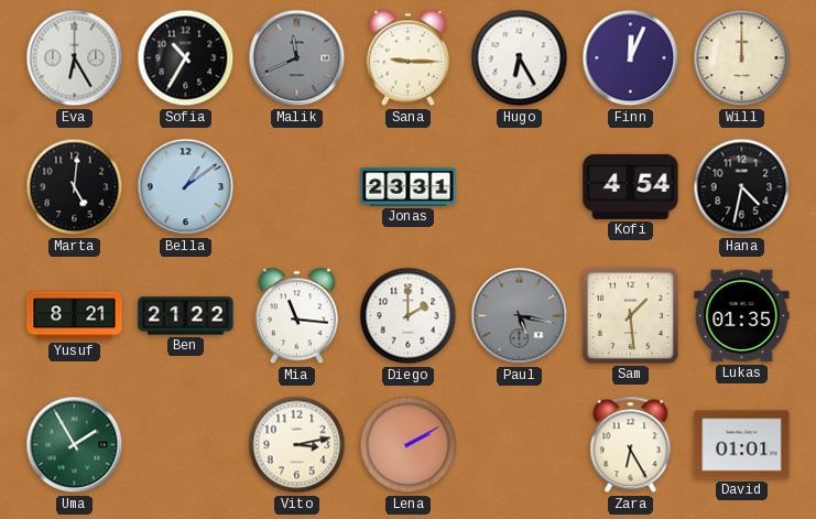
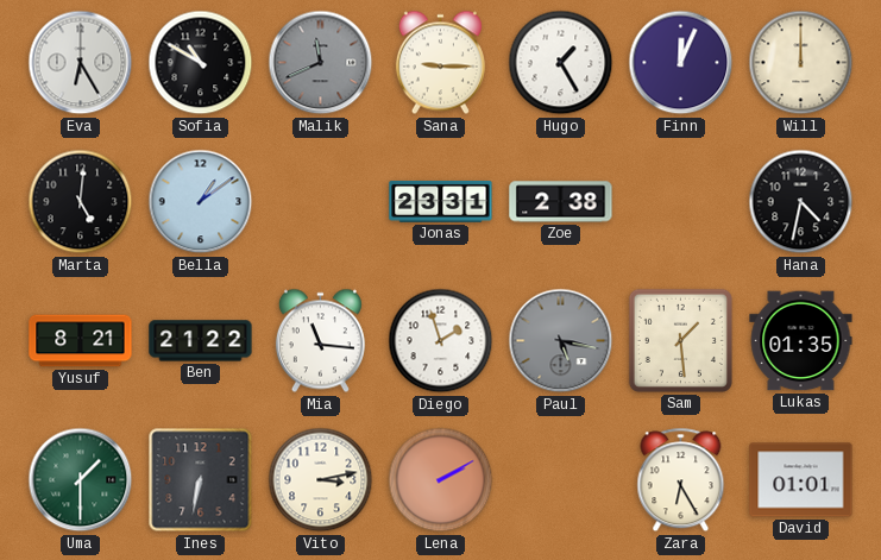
Sofia: 10:35 -> 10:50
Hugo: 6:25 -> 1:25
Zoe: none -> 2:38
Kofi: 4:54 -> none
Diego: 2:00 -> 1:57
Uma: 1:55 -> 1:30
Ines: none -> 6:32
